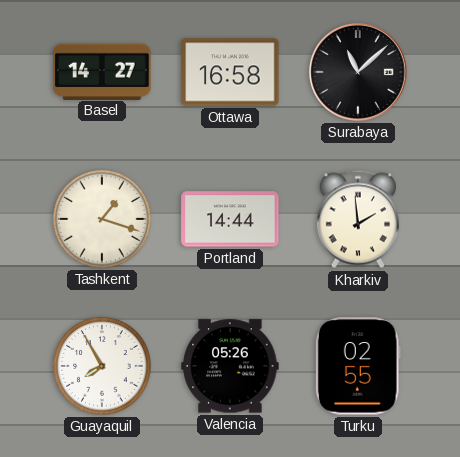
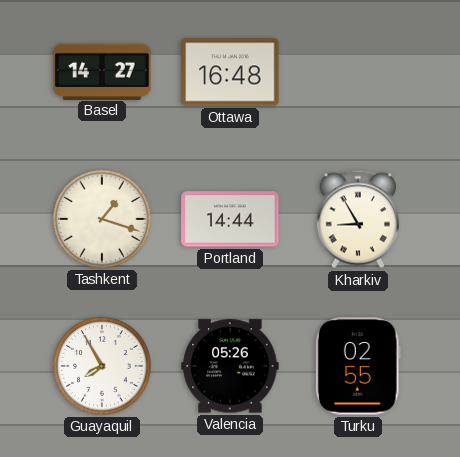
Ottawa: 16:58 -> 16:48
Surabaya: 11:08 -> none
Kharkiv: 1:59 -> 8:55
